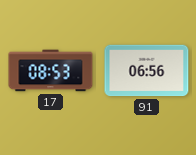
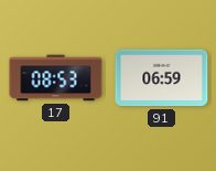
91: 06:56 -> 06:59
